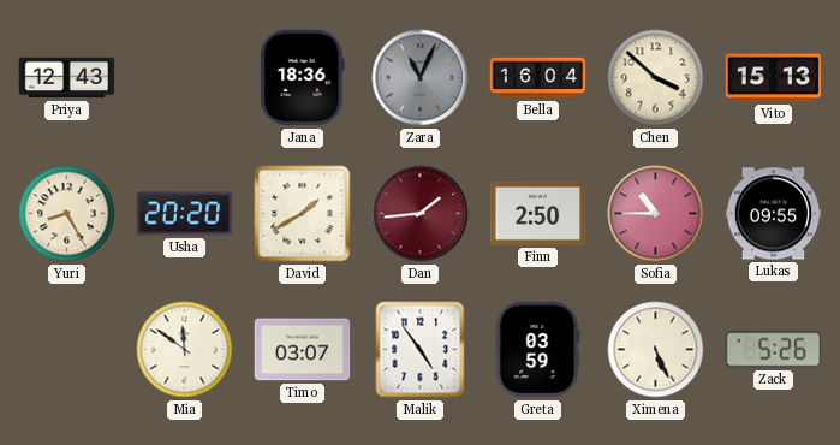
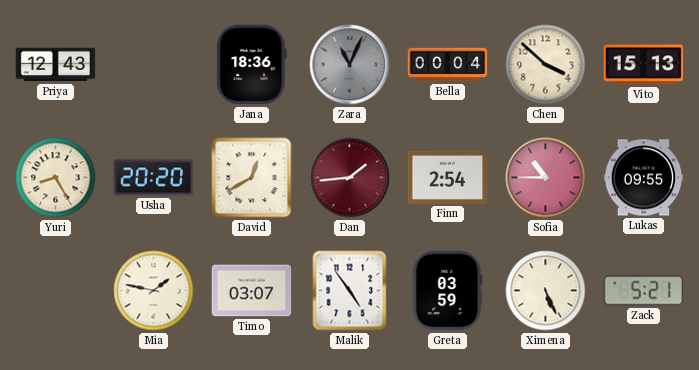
Bella: 16:04 -> 00:04
David: 1:40 -> 12:40
Finn: 2:50 -> 2:54
Mia: 11:51 -> 1:47
Zack: 5:26 -> 5:21
